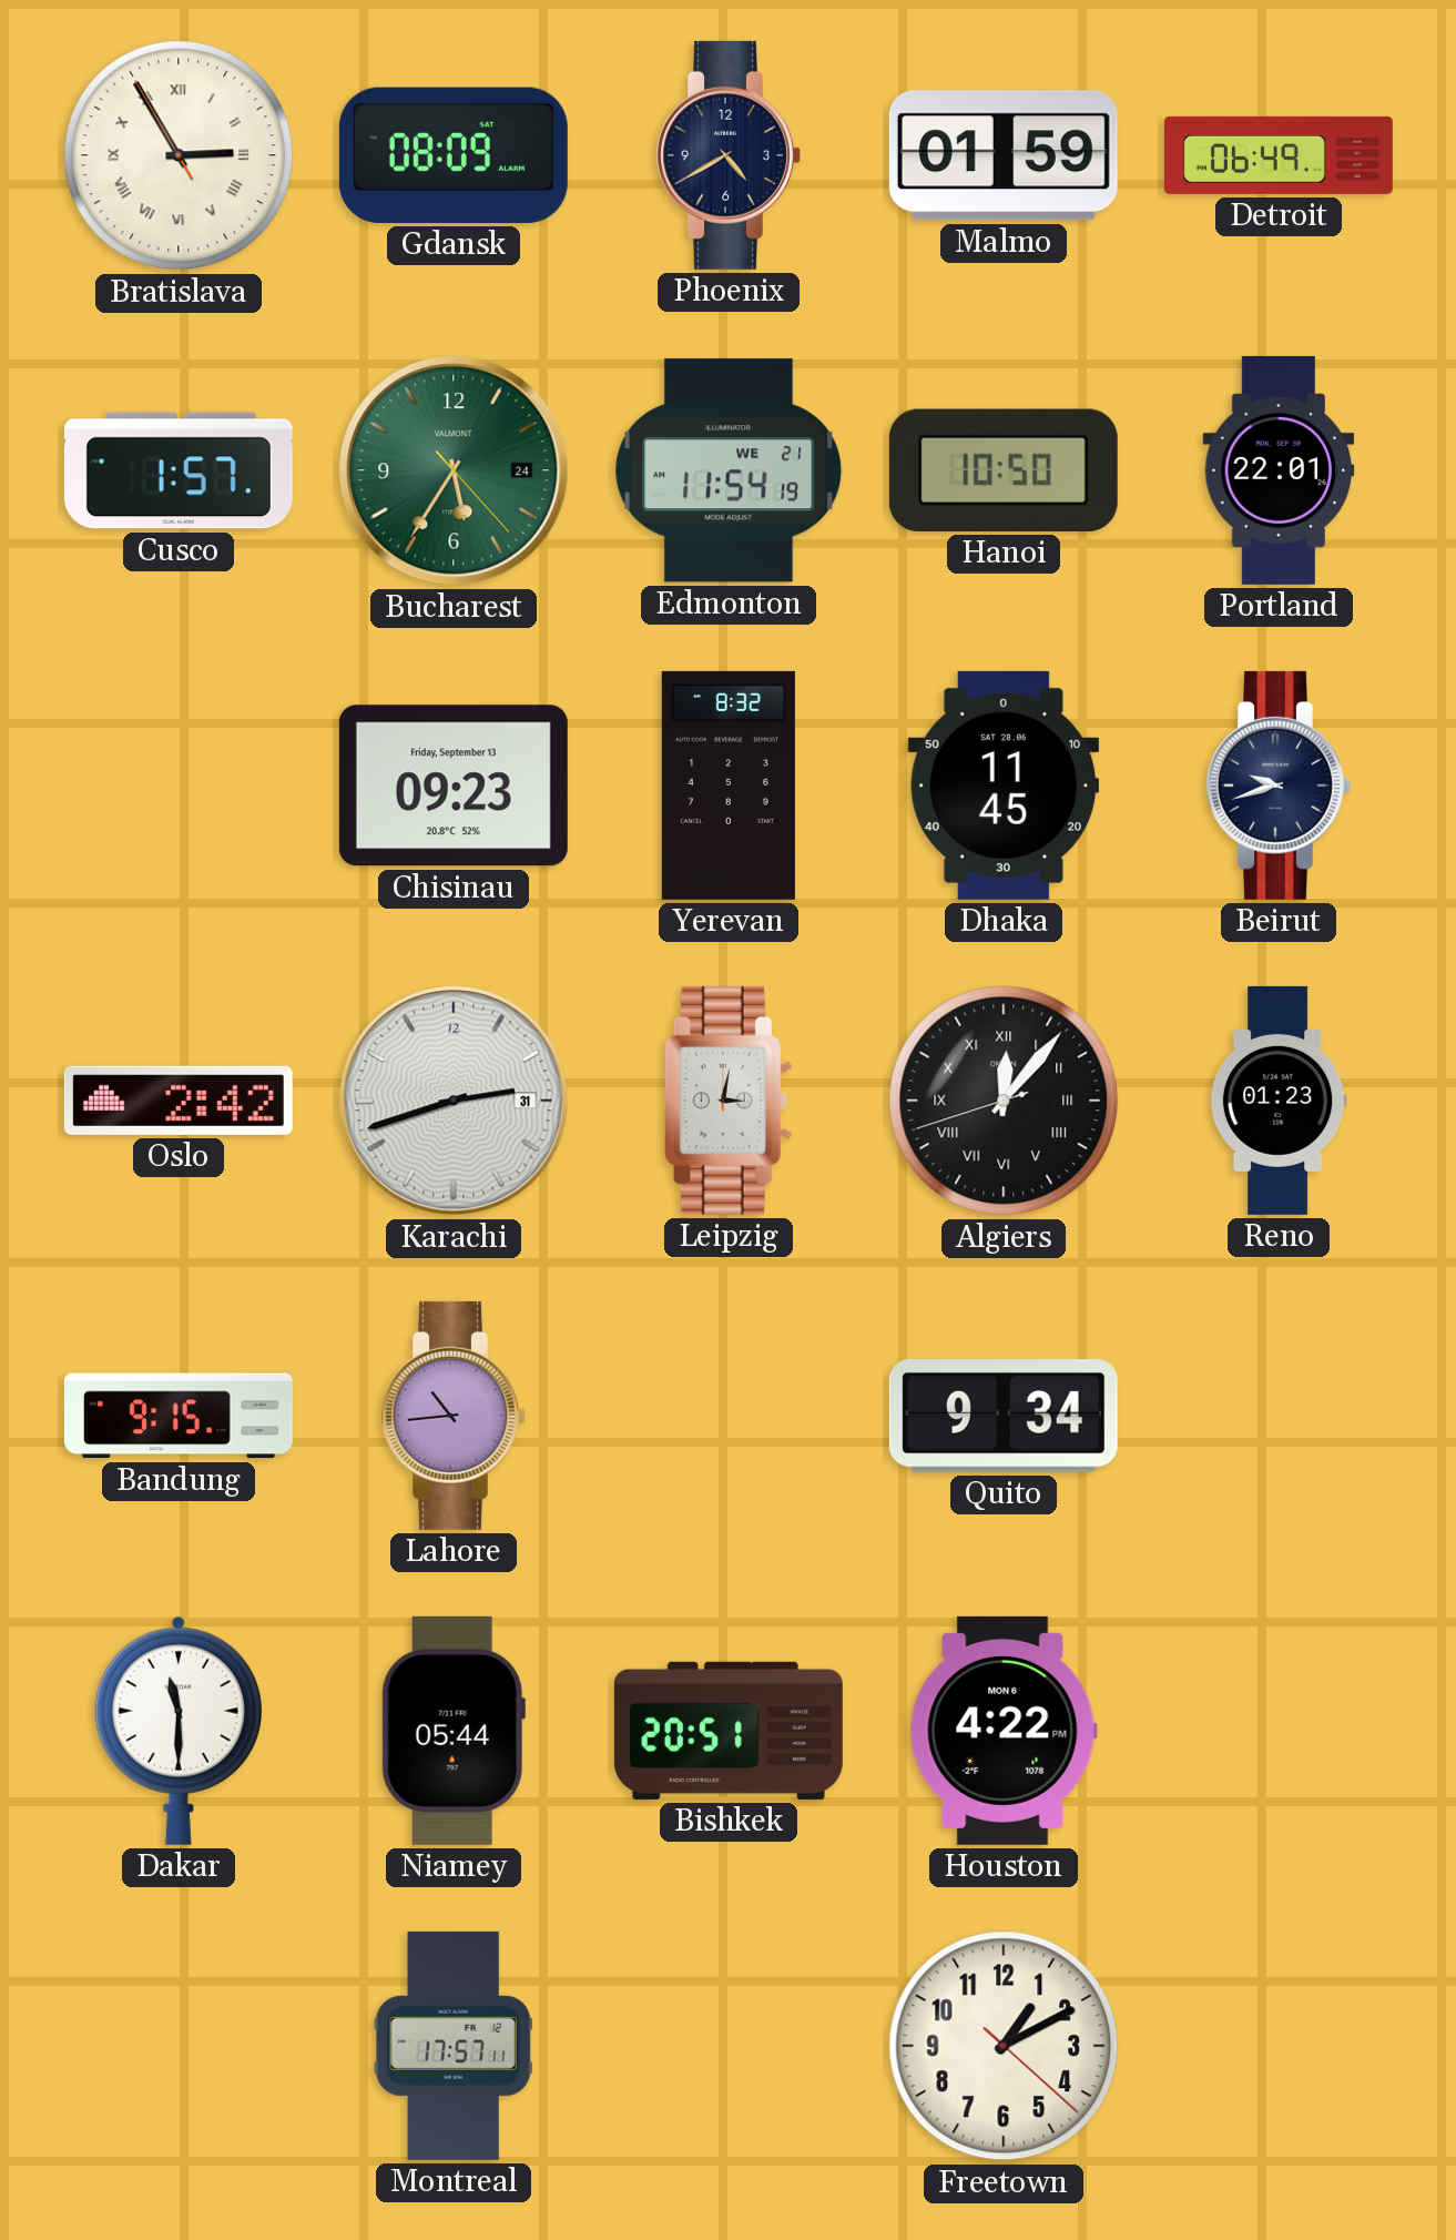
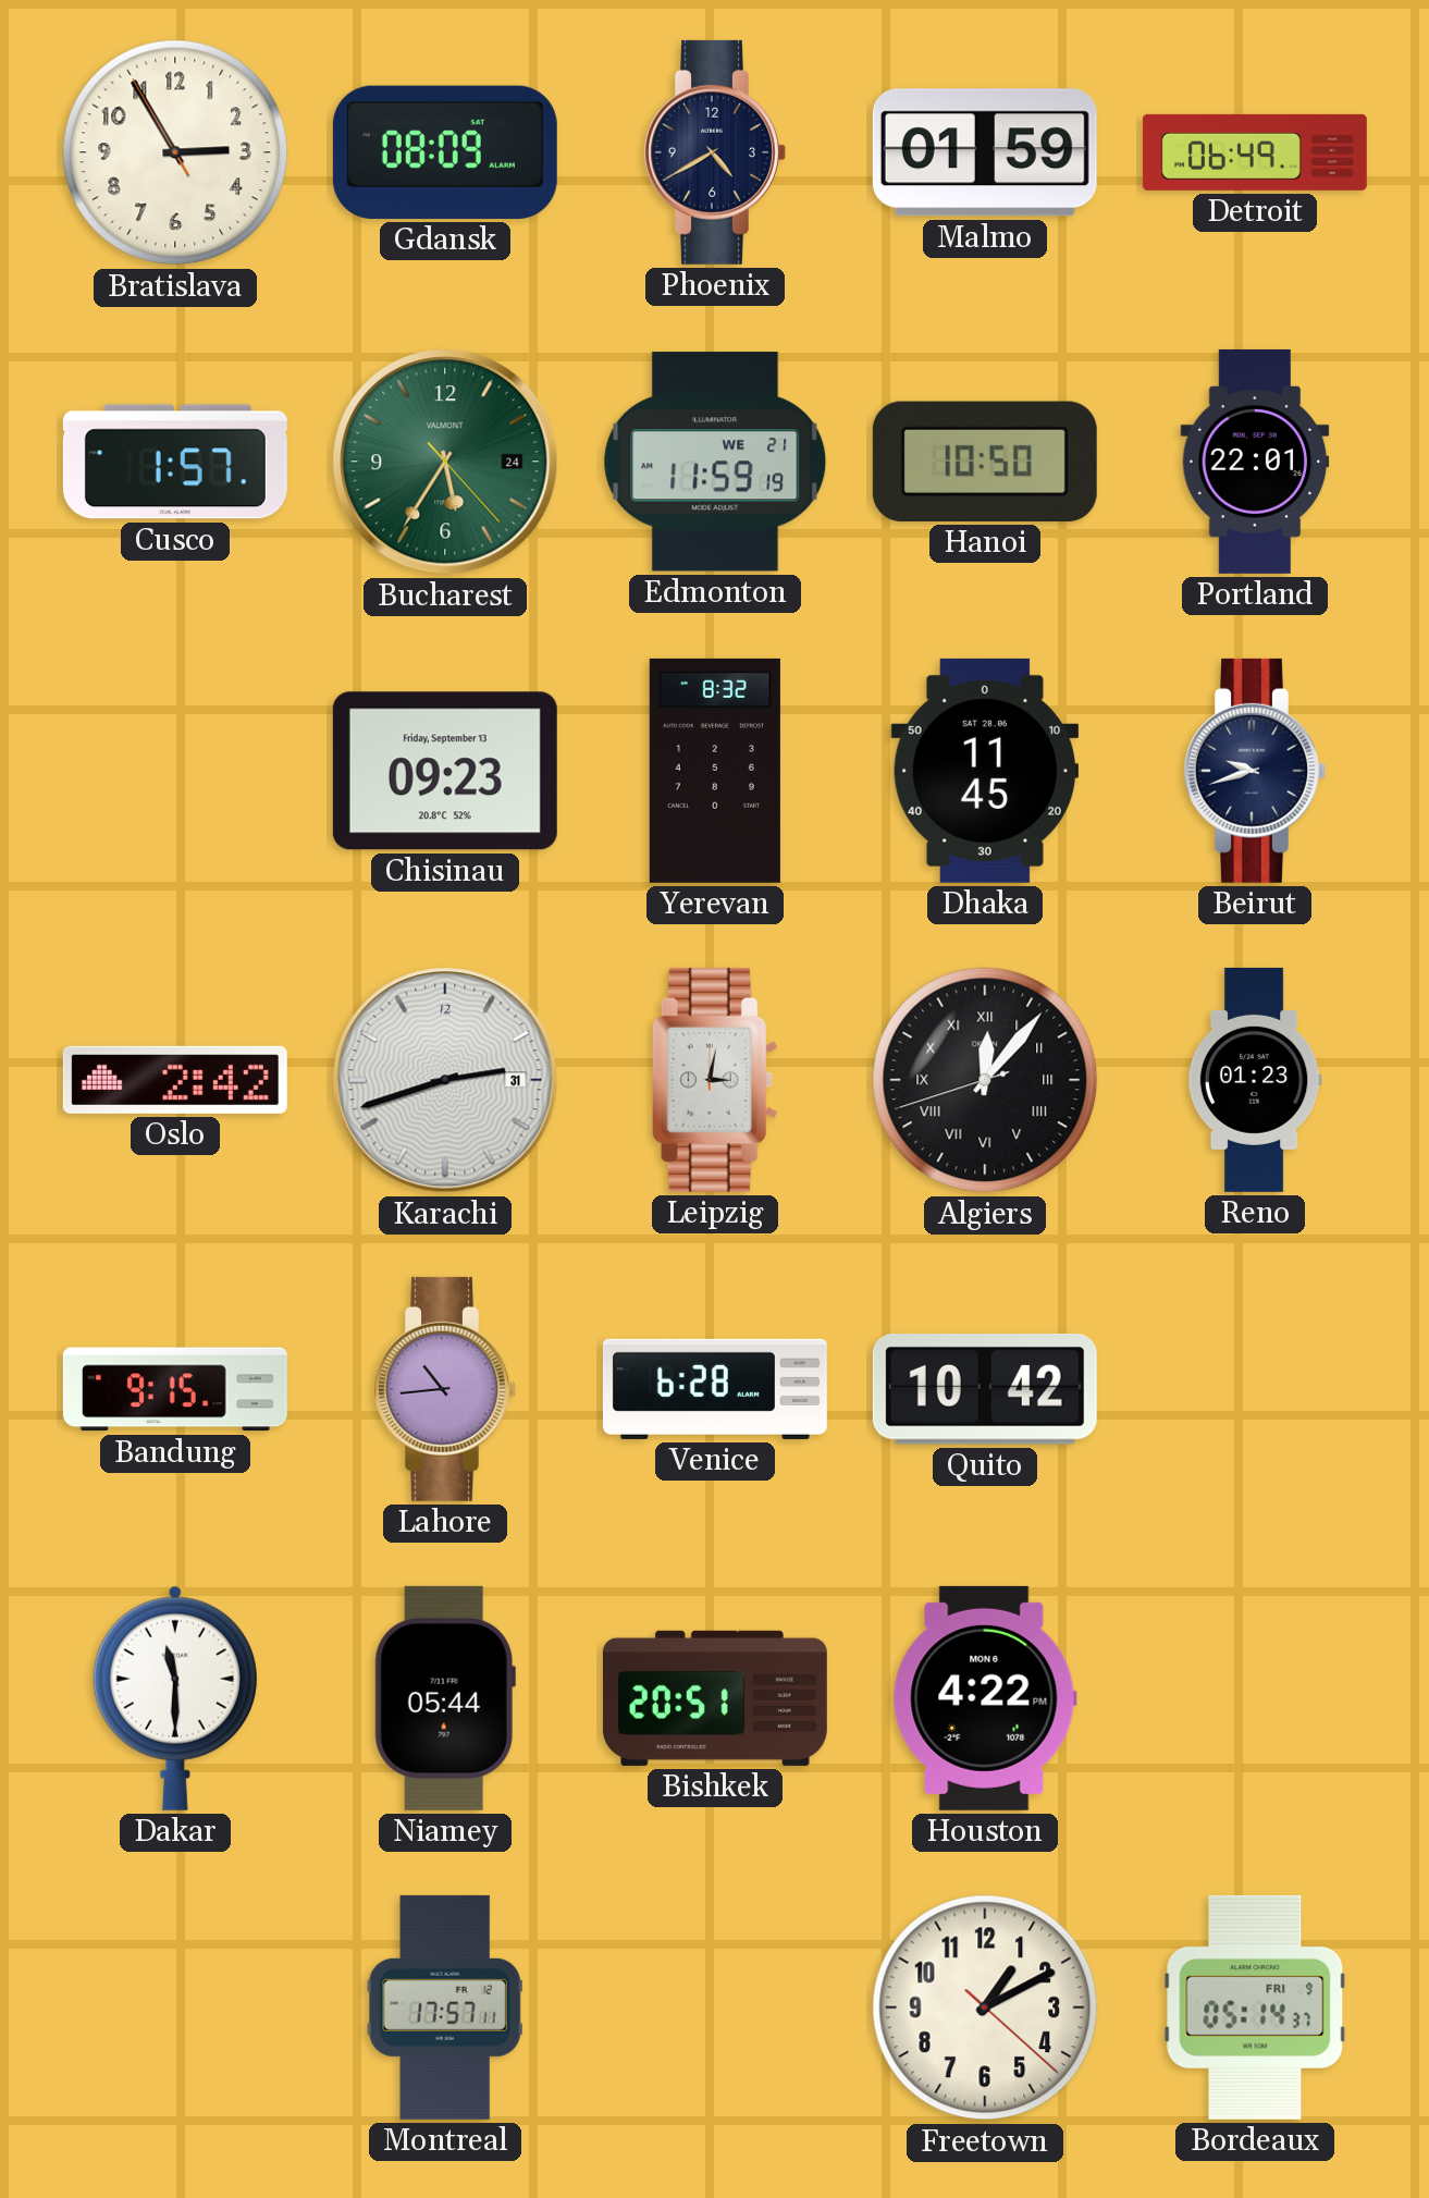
Bratislava numerals: Roman -> Arabic
Edmonton: 11:54 -> 11:59
Venice: none -> 6:28
Quito: 9:34 -> 10:42
Bordeaux: none -> 05:14
